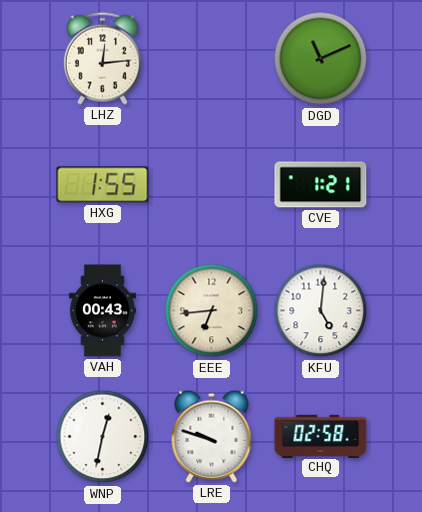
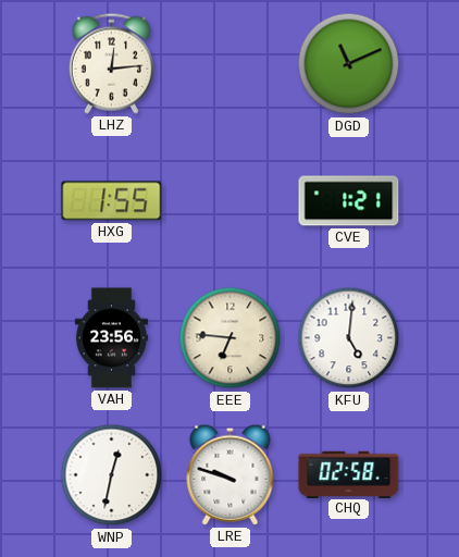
VAH: 00:43 -> 23:56
EEE: 6:44 -> 6:46
